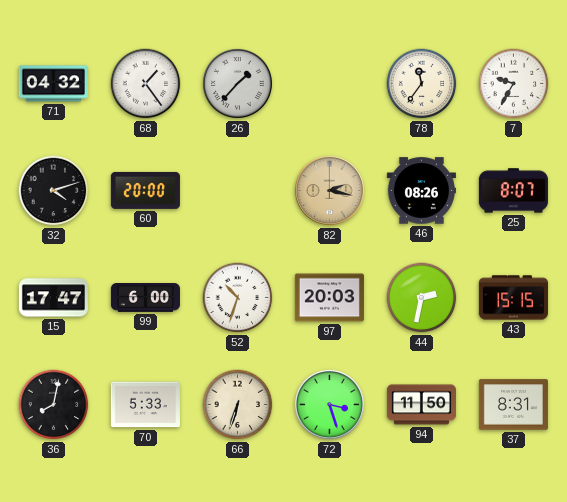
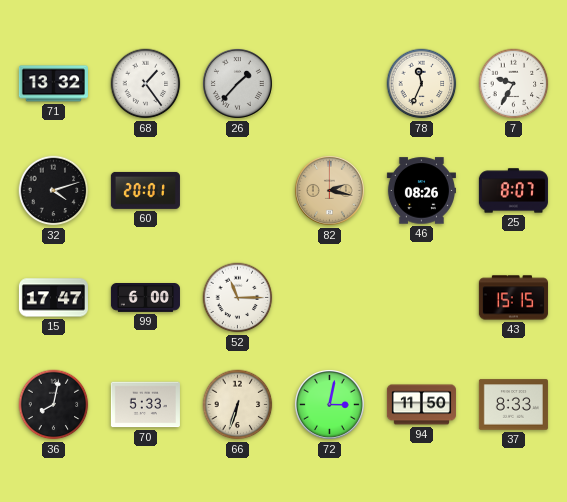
71: 04:32 -> 13:32
78: 11:36 -> 11:34
60: 20:00 -> 20:01
52: 10:33 -> 11:15
97: 20:03 -> none
44: 2:32 -> none
72: 3:27 -> 3:02
37: 8:31 -> 8:33
